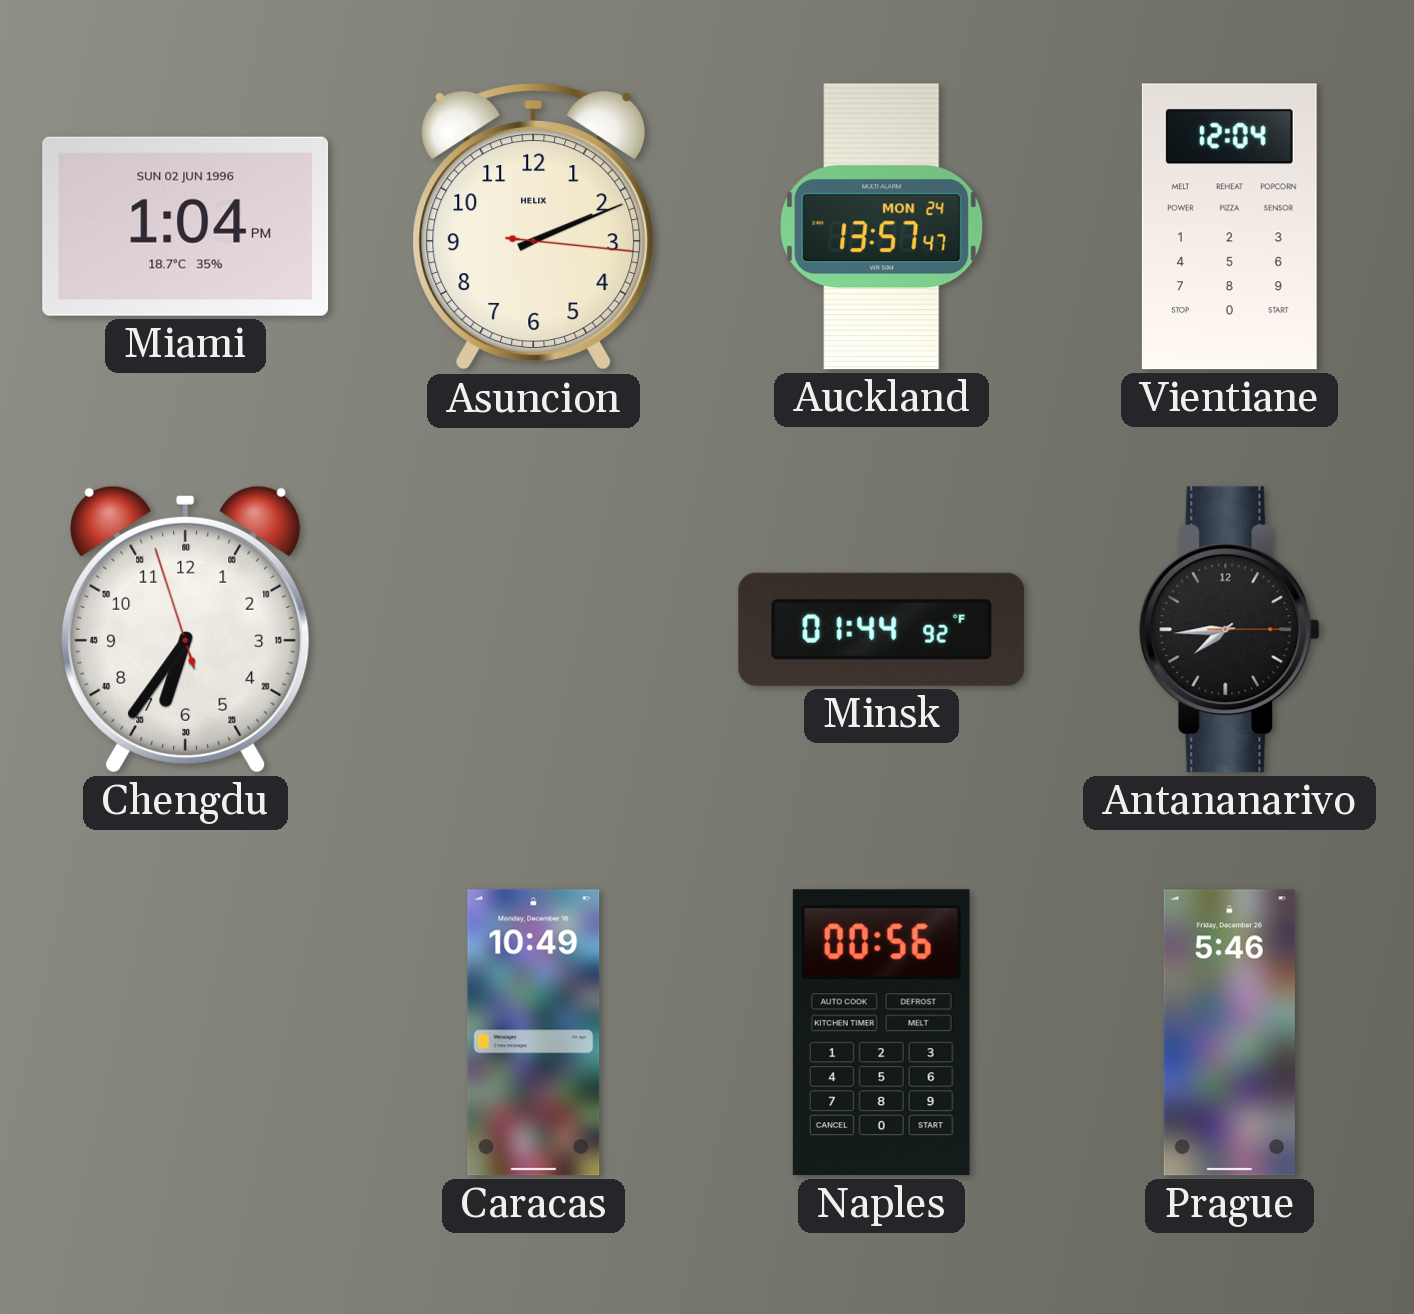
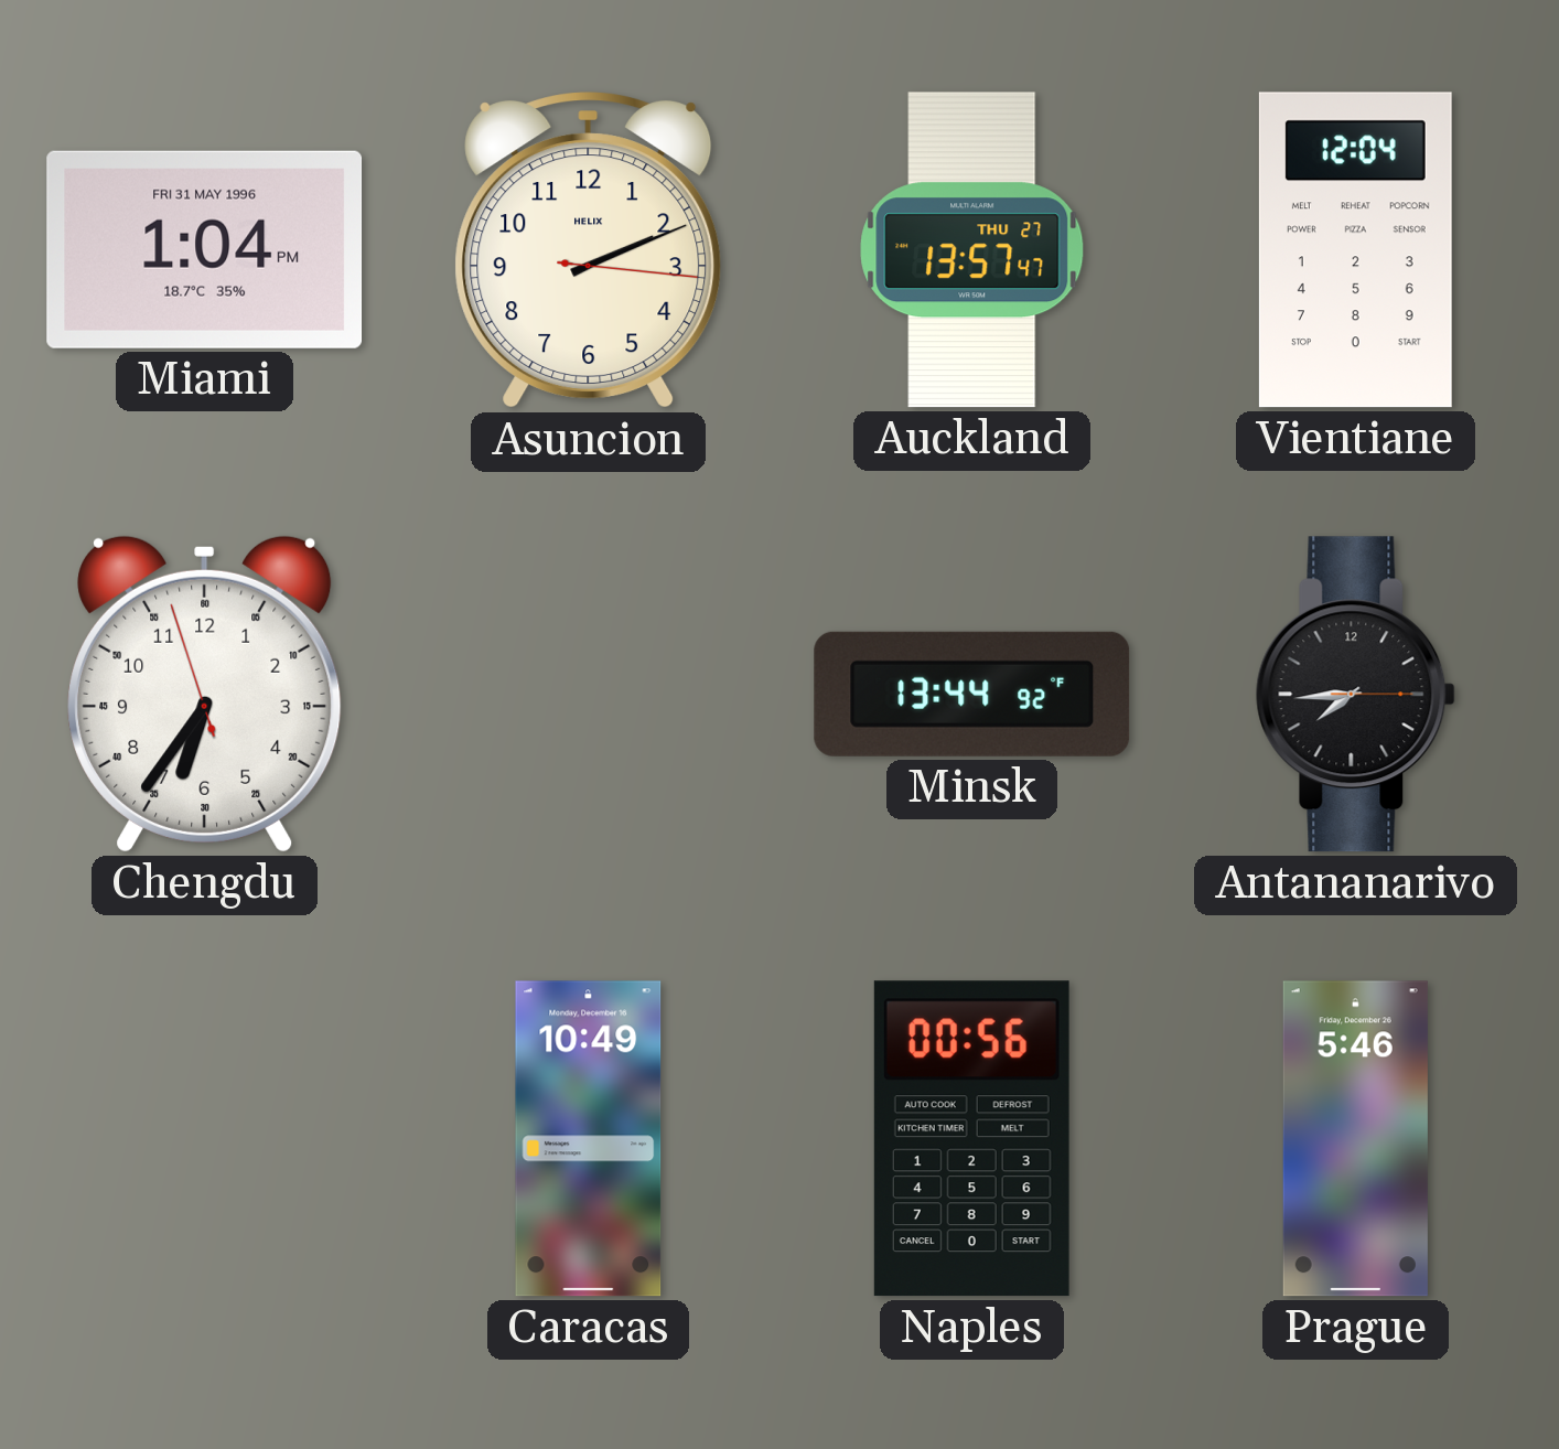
Miami date: SUN 02 JUN 1996 -> FRI 31 MAY 1996
Auckland date: MON 24 -> THU 27
Minsk: 01:44 -> 13:44
